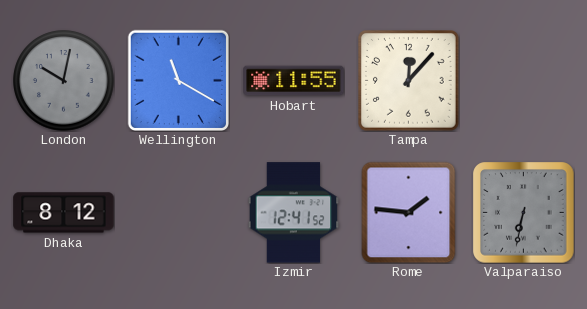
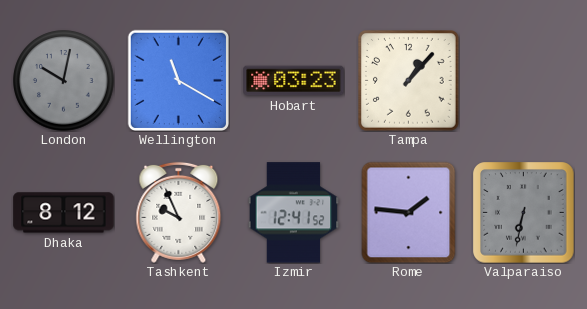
Hobart: 11:55 -> 03:23
Tampa: 12:07 -> 1:07
Tashkent: none -> 9:56
